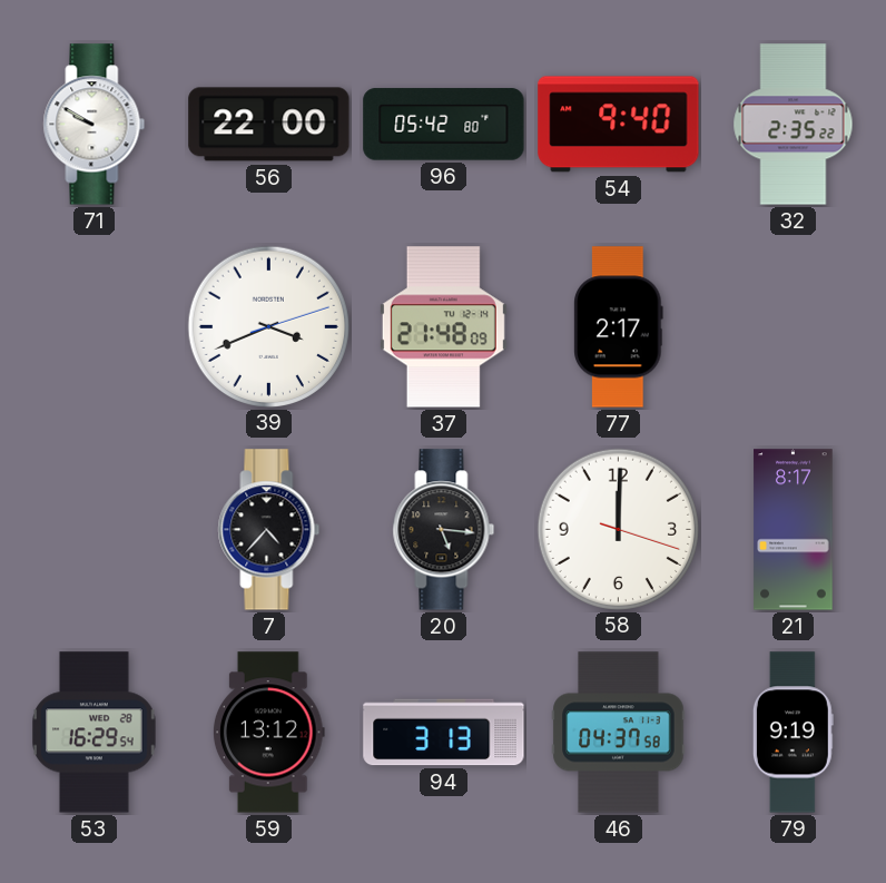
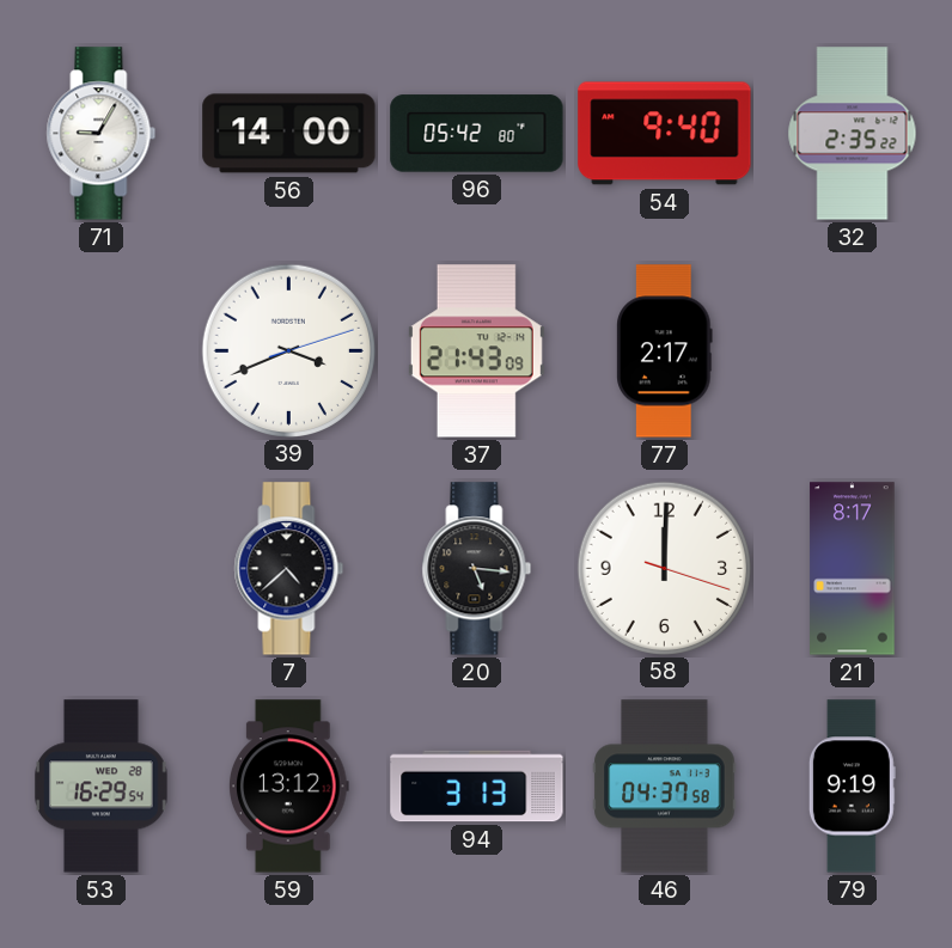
71: 9:50 -> 9:05
56: 22:00 -> 14:00
37: 21:48 -> 21:43
7: 4:37 -> 4:38
